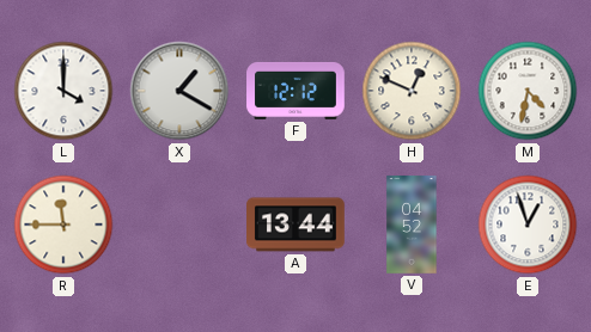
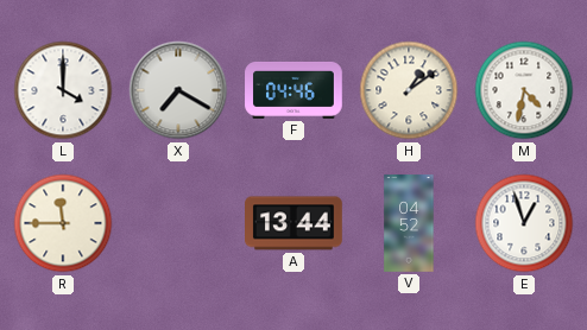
X: 1:20 -> 7:20
F: 12:12 -> 04:46
H: 12:49 -> 1:09
